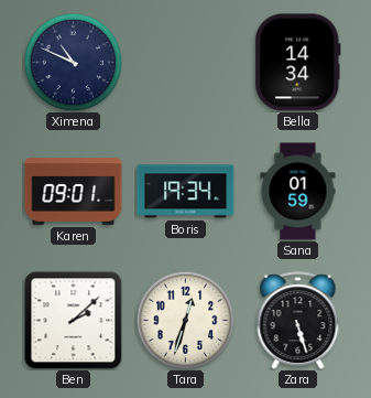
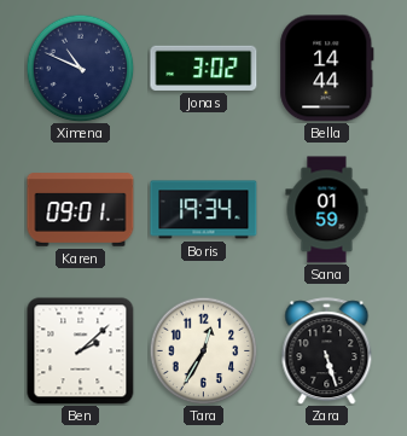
Jonas: none -> 3:02
Bella: 14:34 -> 14:44
Tara: 12:33 -> 12:35
